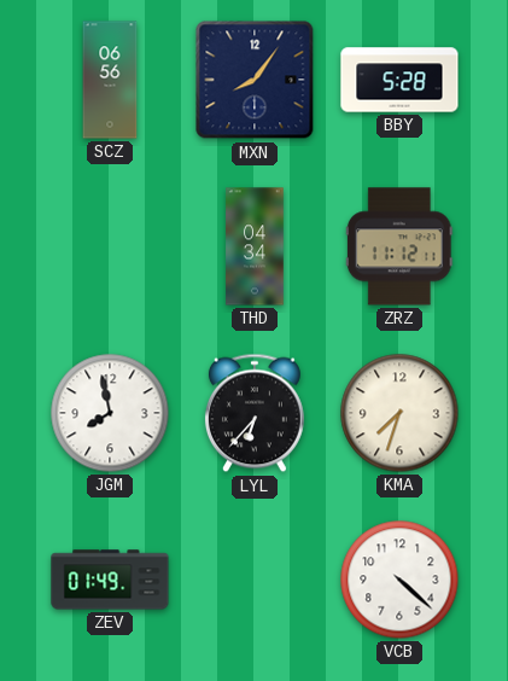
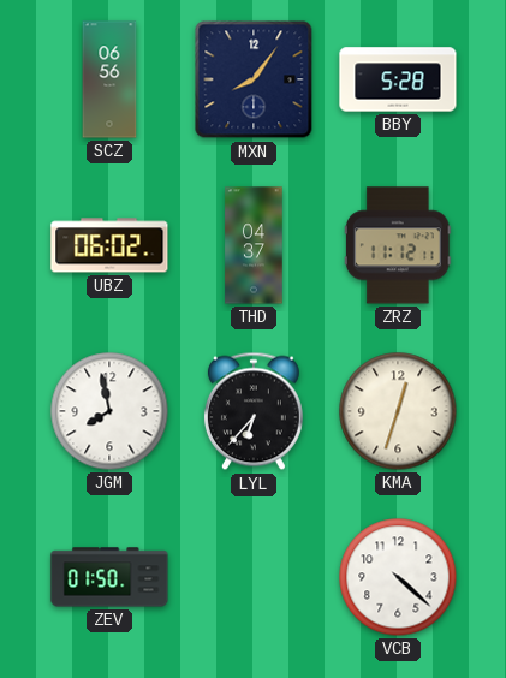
UBZ: none -> 06:02
THD: 04:34 -> 04:37
KMA: 7:33 -> 12:33
ZEV: 01:49 -> 01:50
